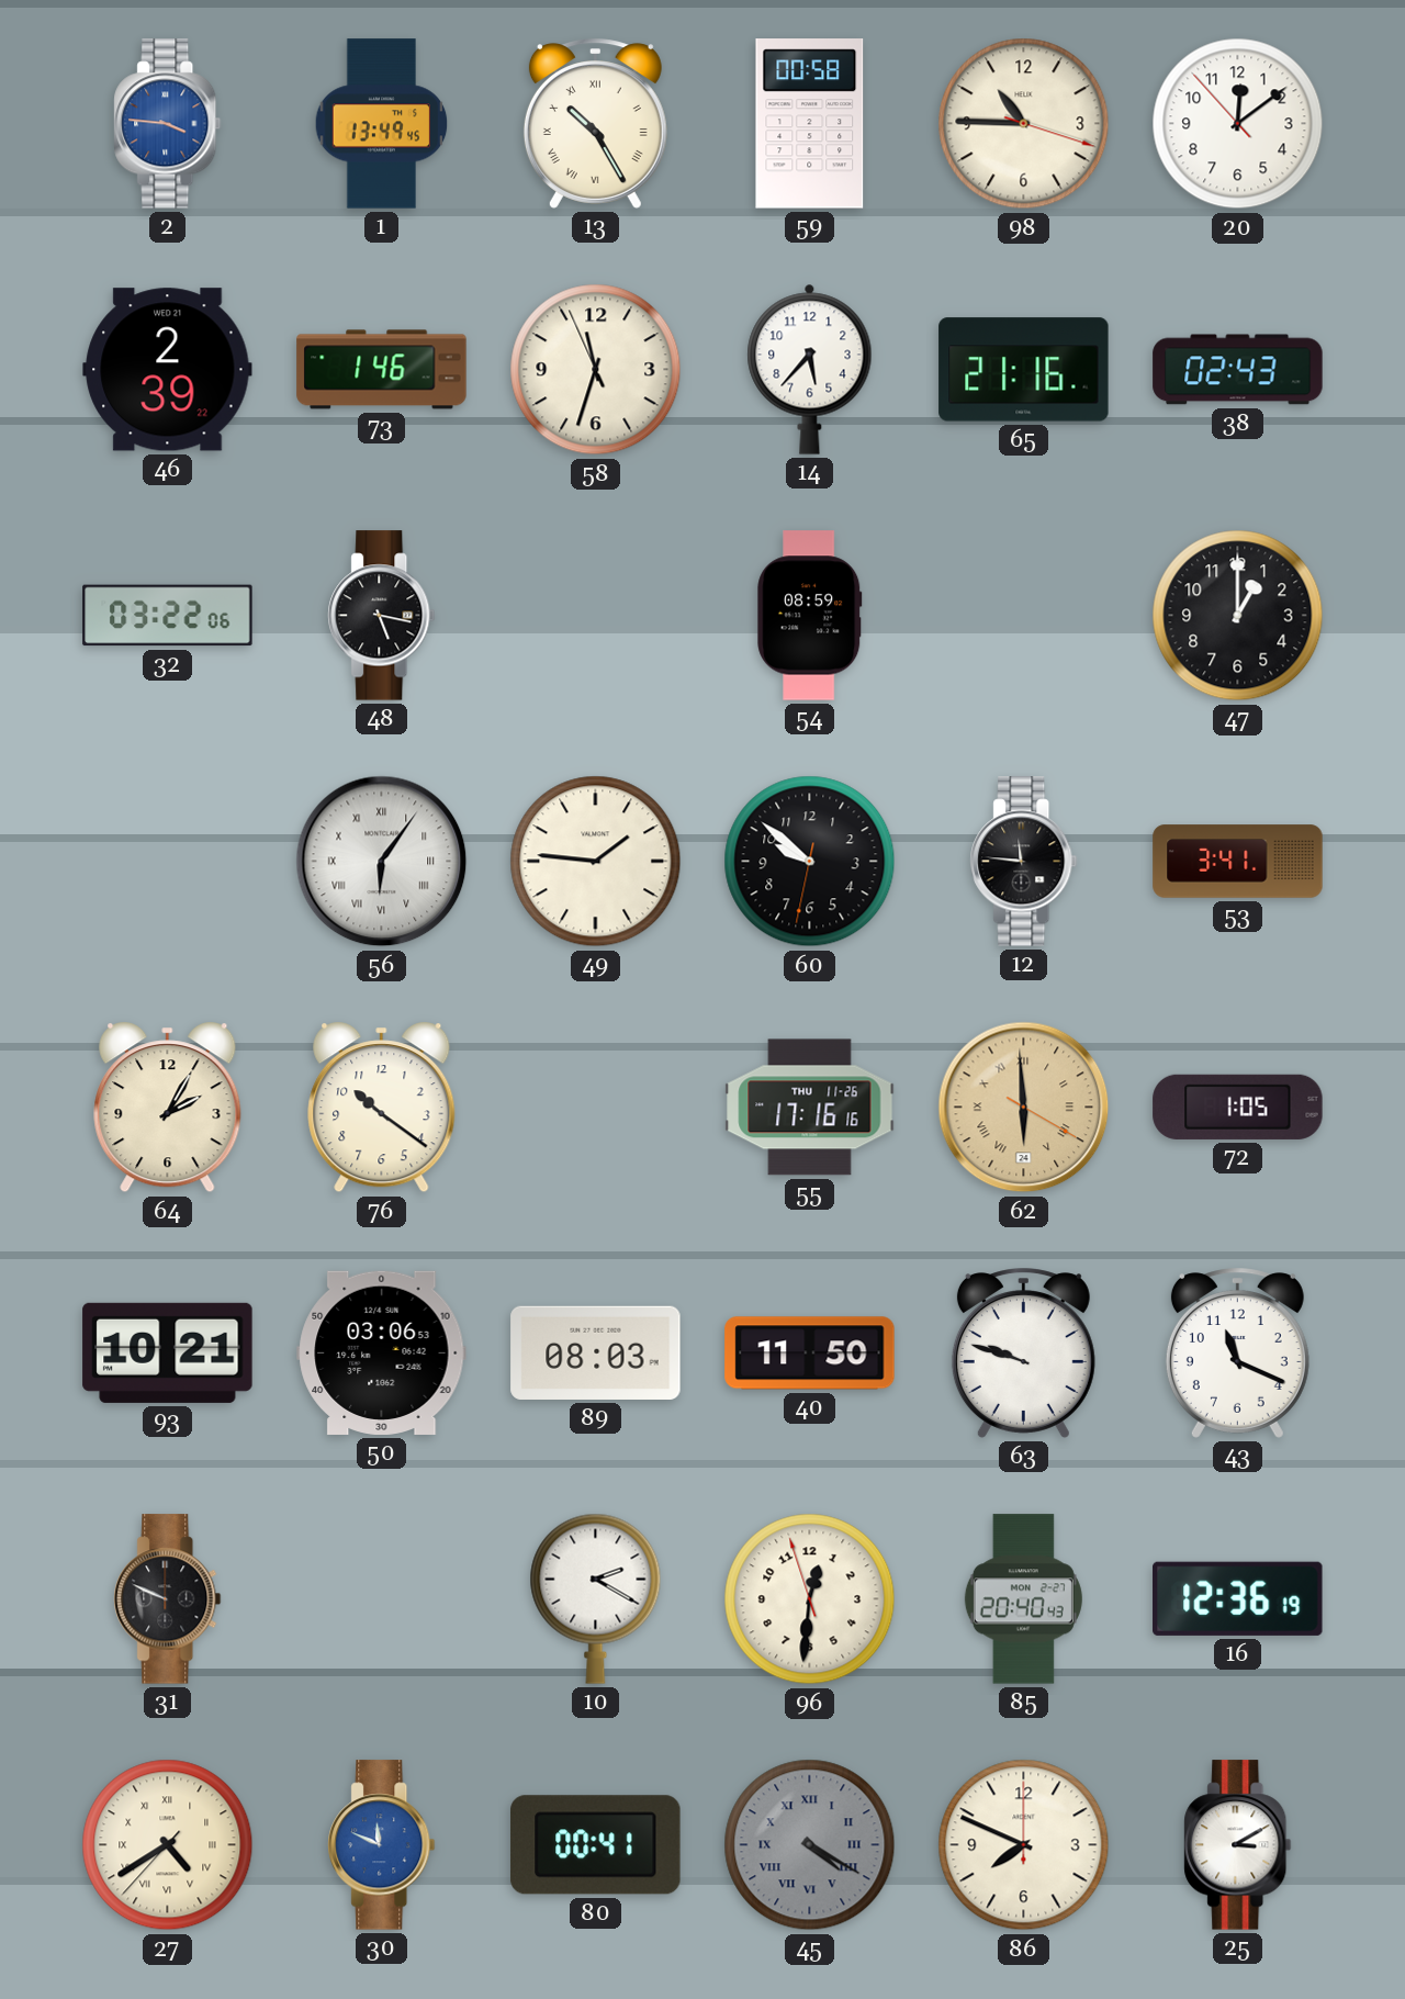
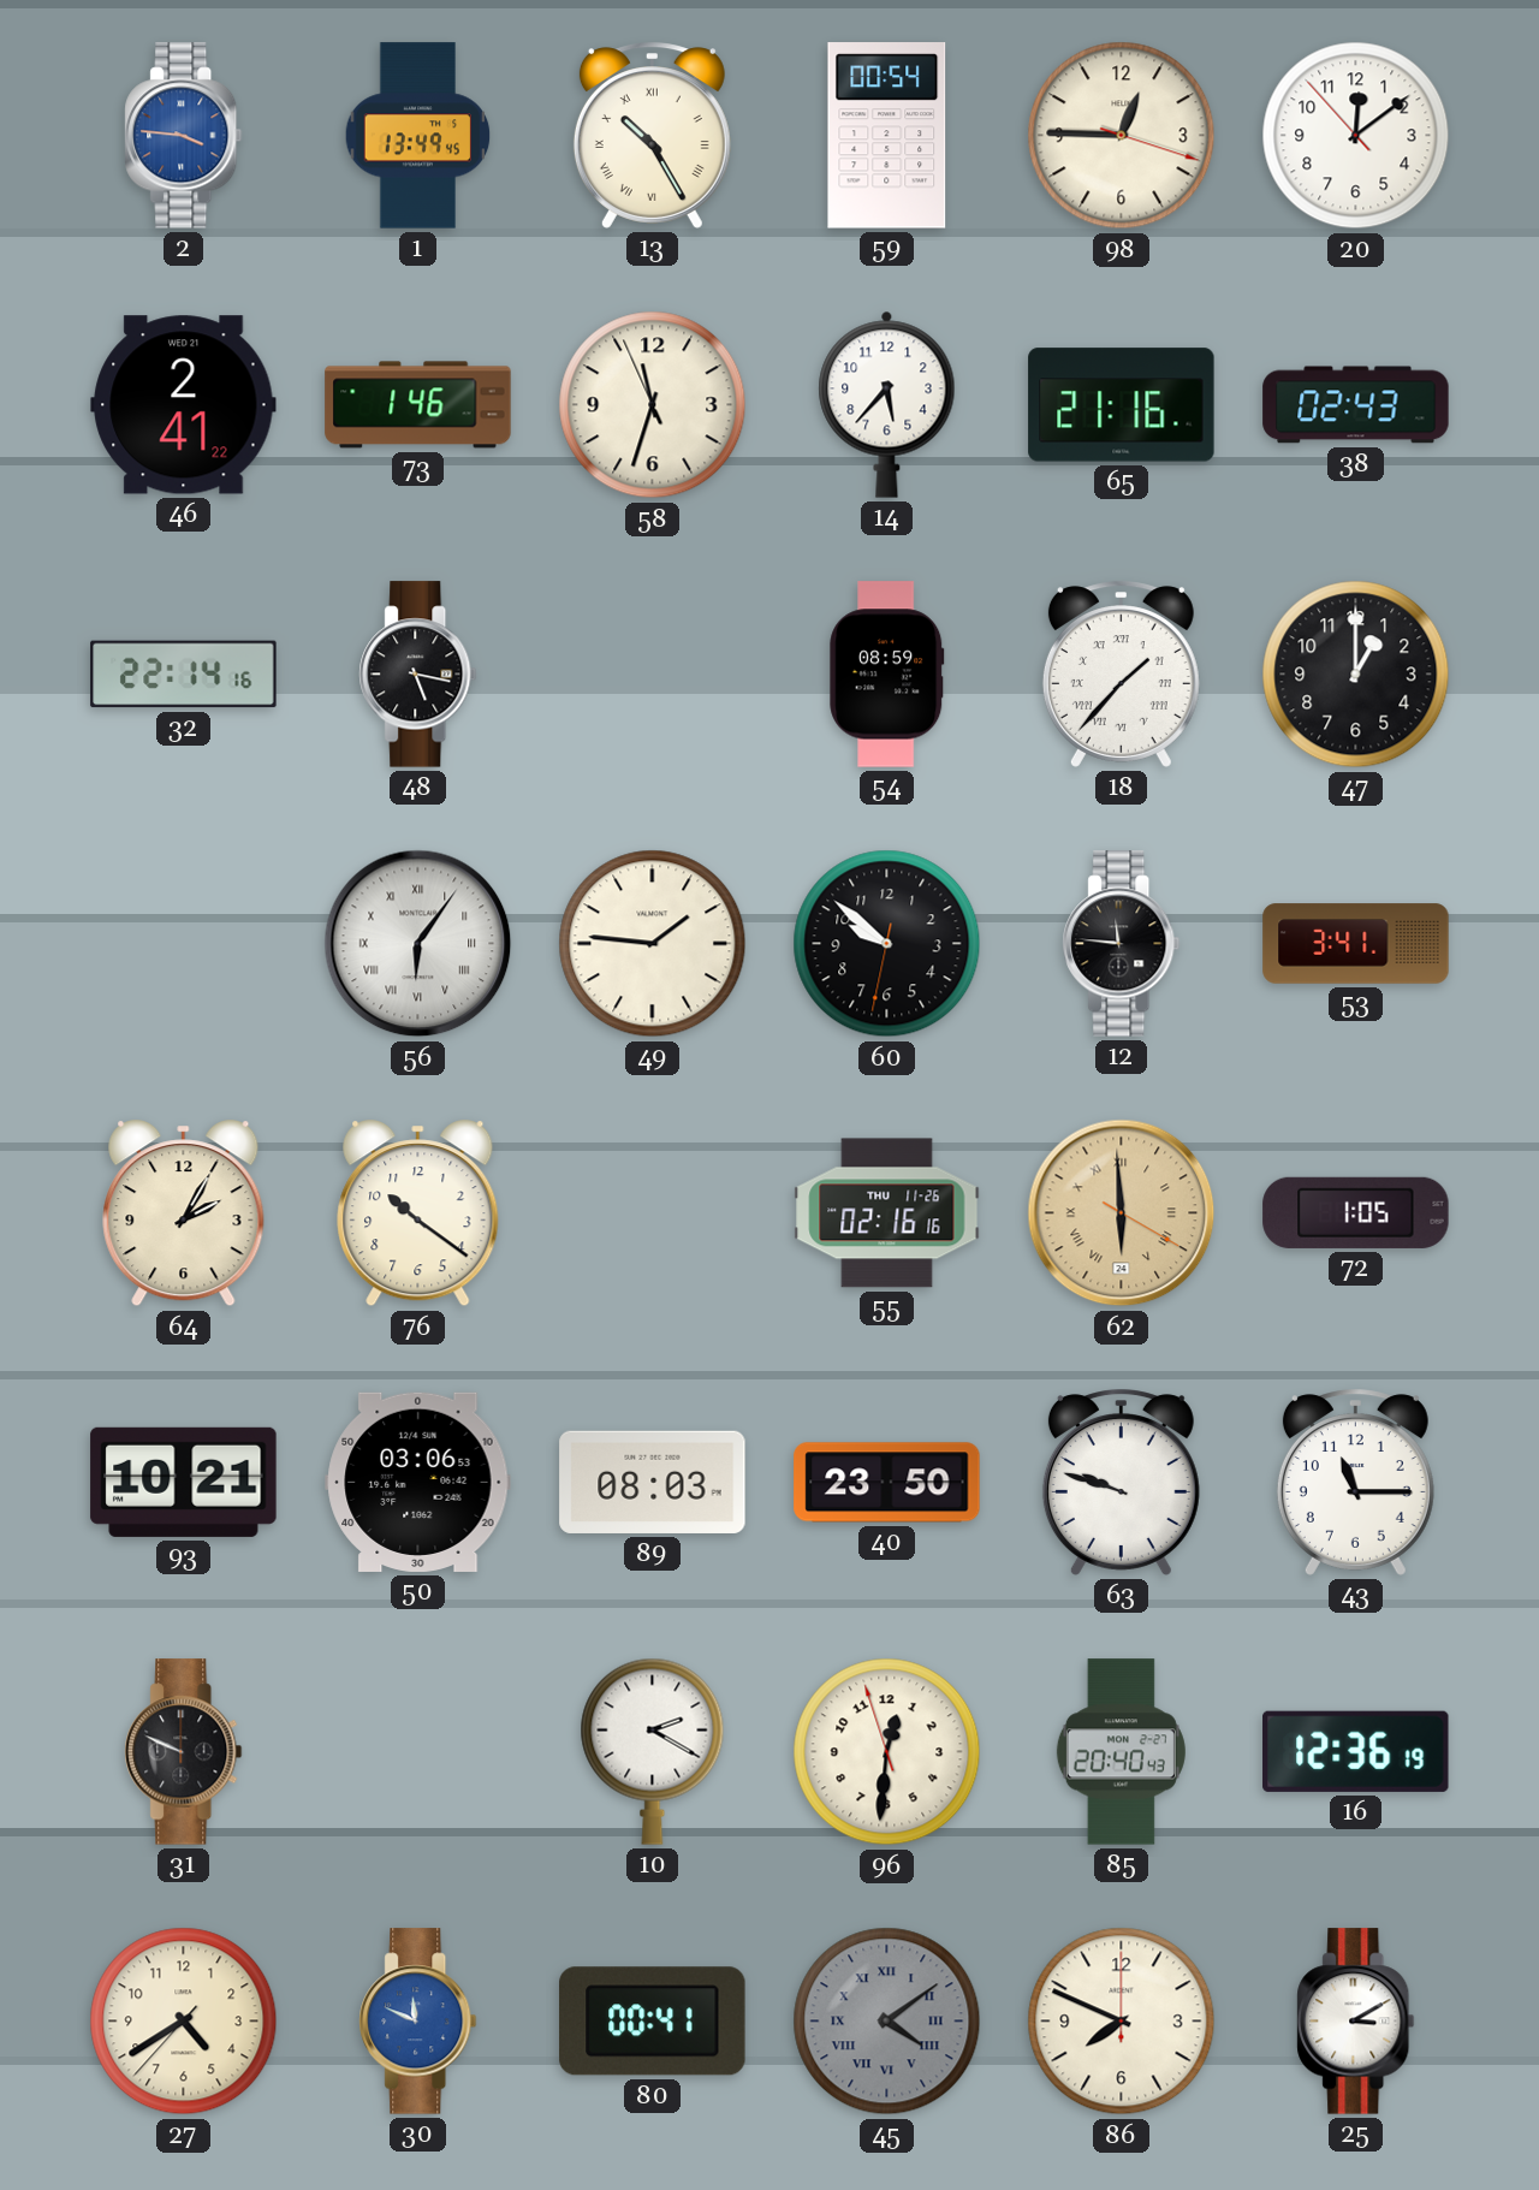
59: 00:58 -> 00:54
98: 10:45 -> 12:45
46: 2:39 -> 2:41
32: 03:22 -> 22:14
18: none -> 1:37
55: 17:16 -> 02:16
40: 11:50 -> 23:50
43: 11:19 -> 11:15
27 numerals: Roman -> Arabic
45: 4:20 -> 4:09
